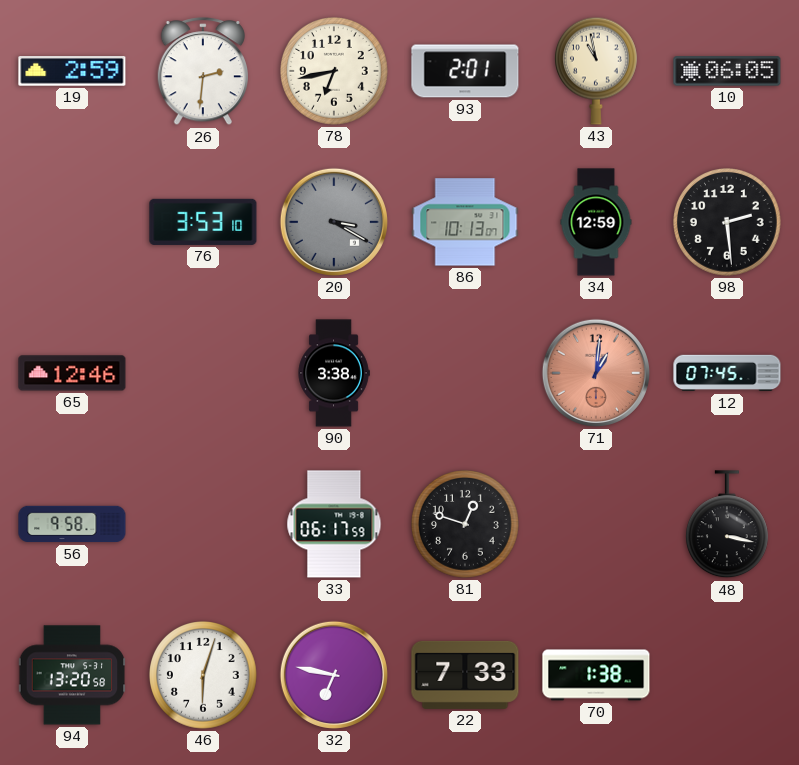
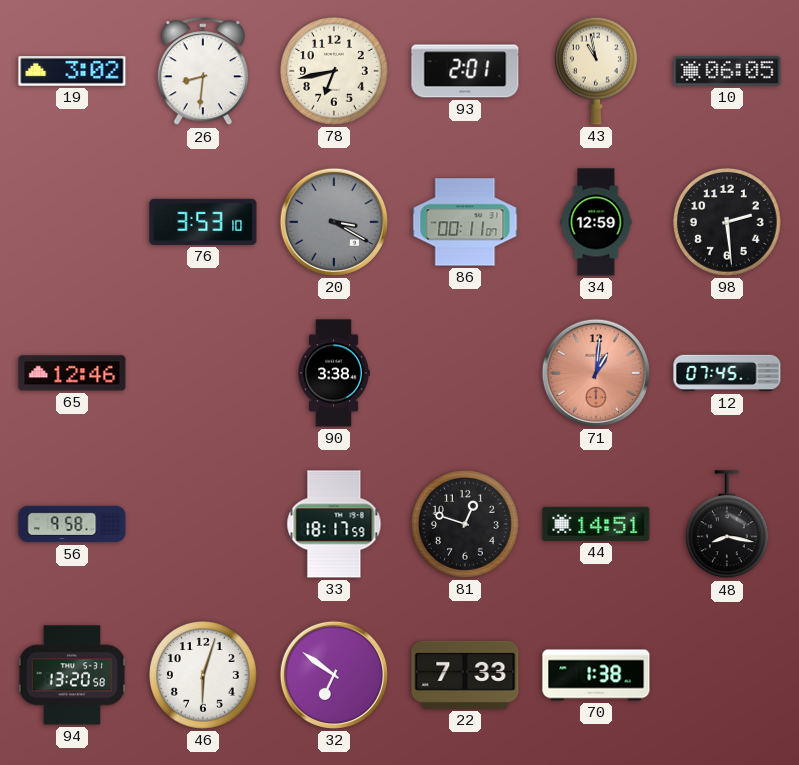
19: 2:59 -> 3:02
26: 2:31 -> 8:31
86: 10:13 -> 00:11
33: 06:17 -> 18:17
44: none -> 14:51
48: 3:17 -> 8:17
32: 6:47 -> 6:51
